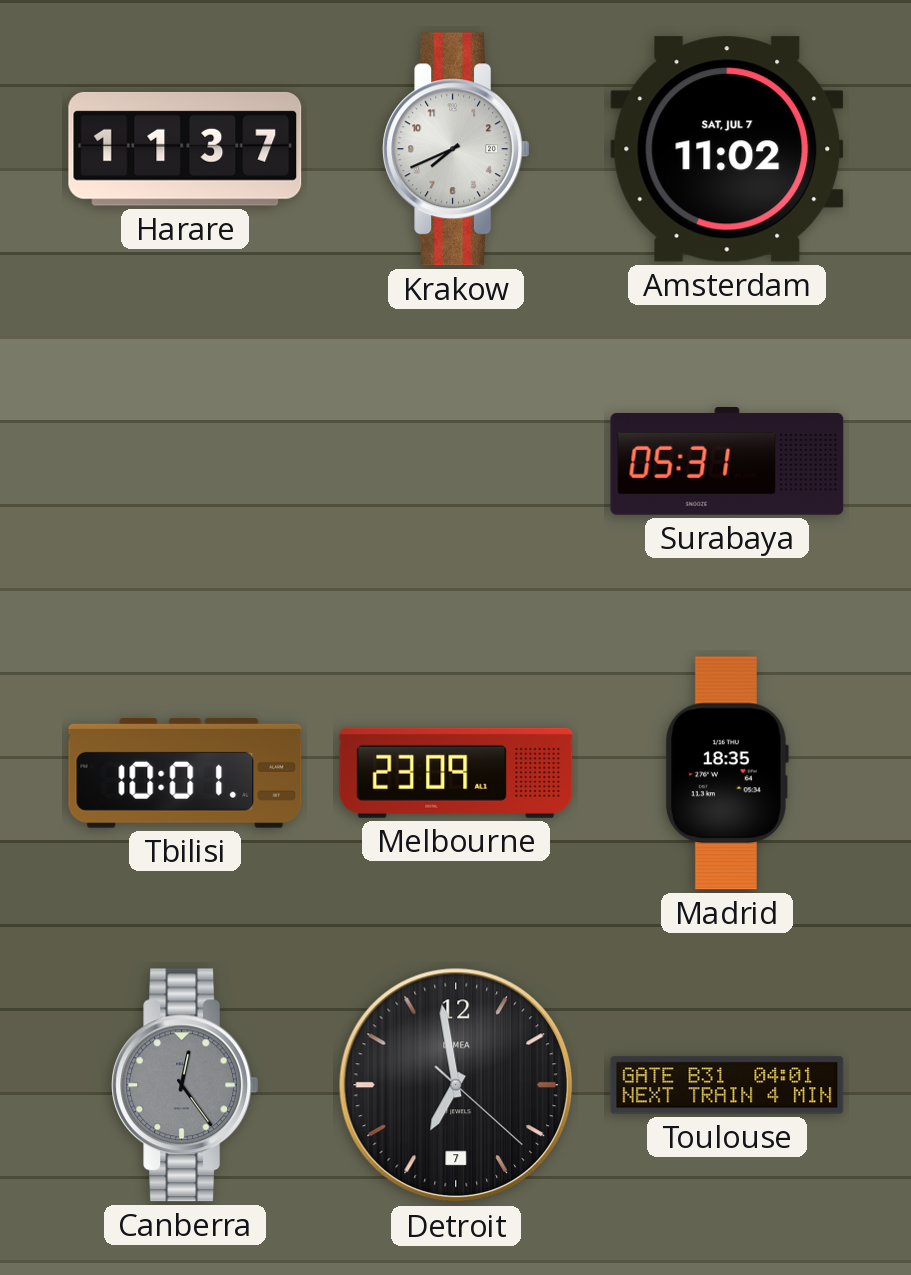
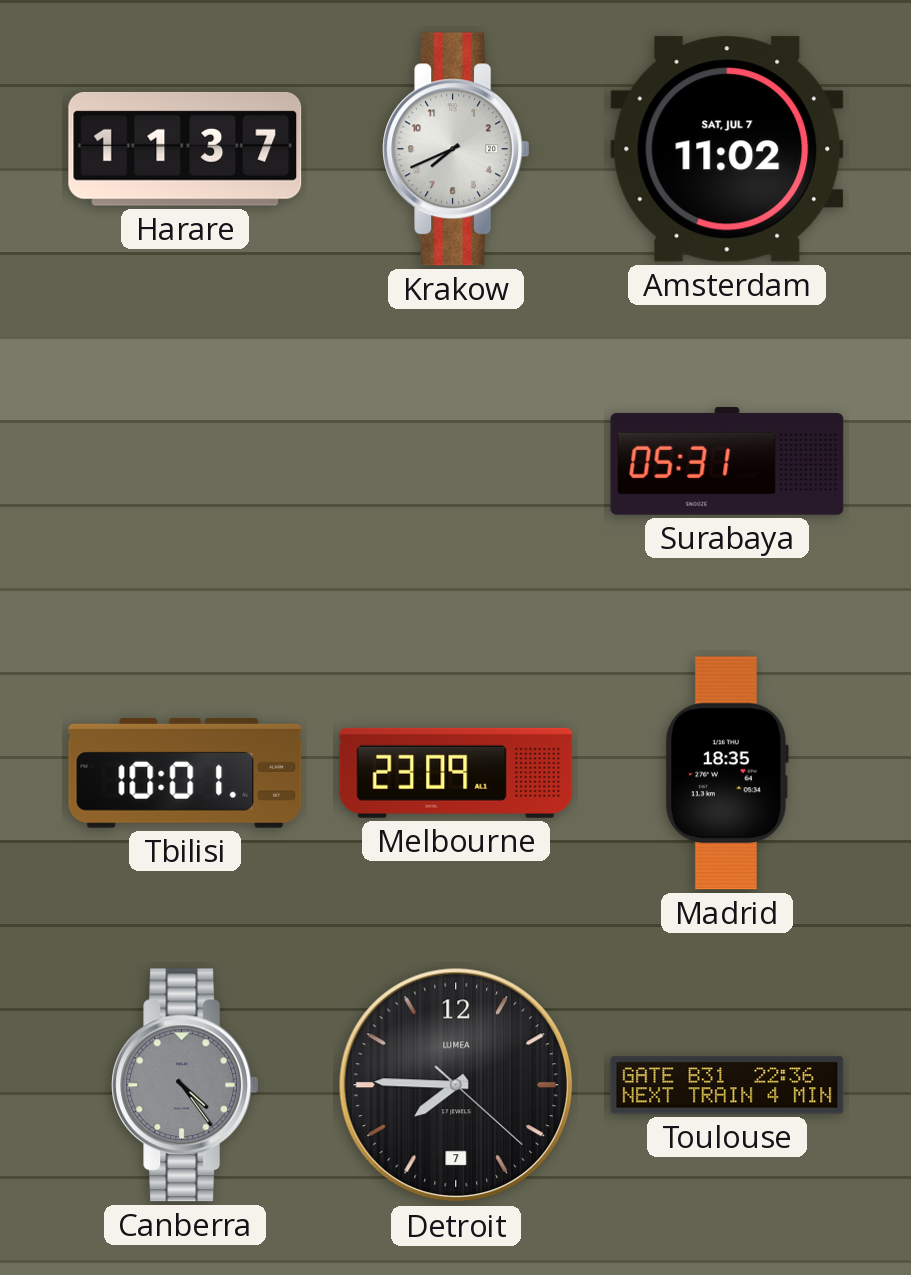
Canberra: 12:24 -> 4:24
Detroit: 6:58 -> 7:45
Toulouse: 04:01 -> 22:36
